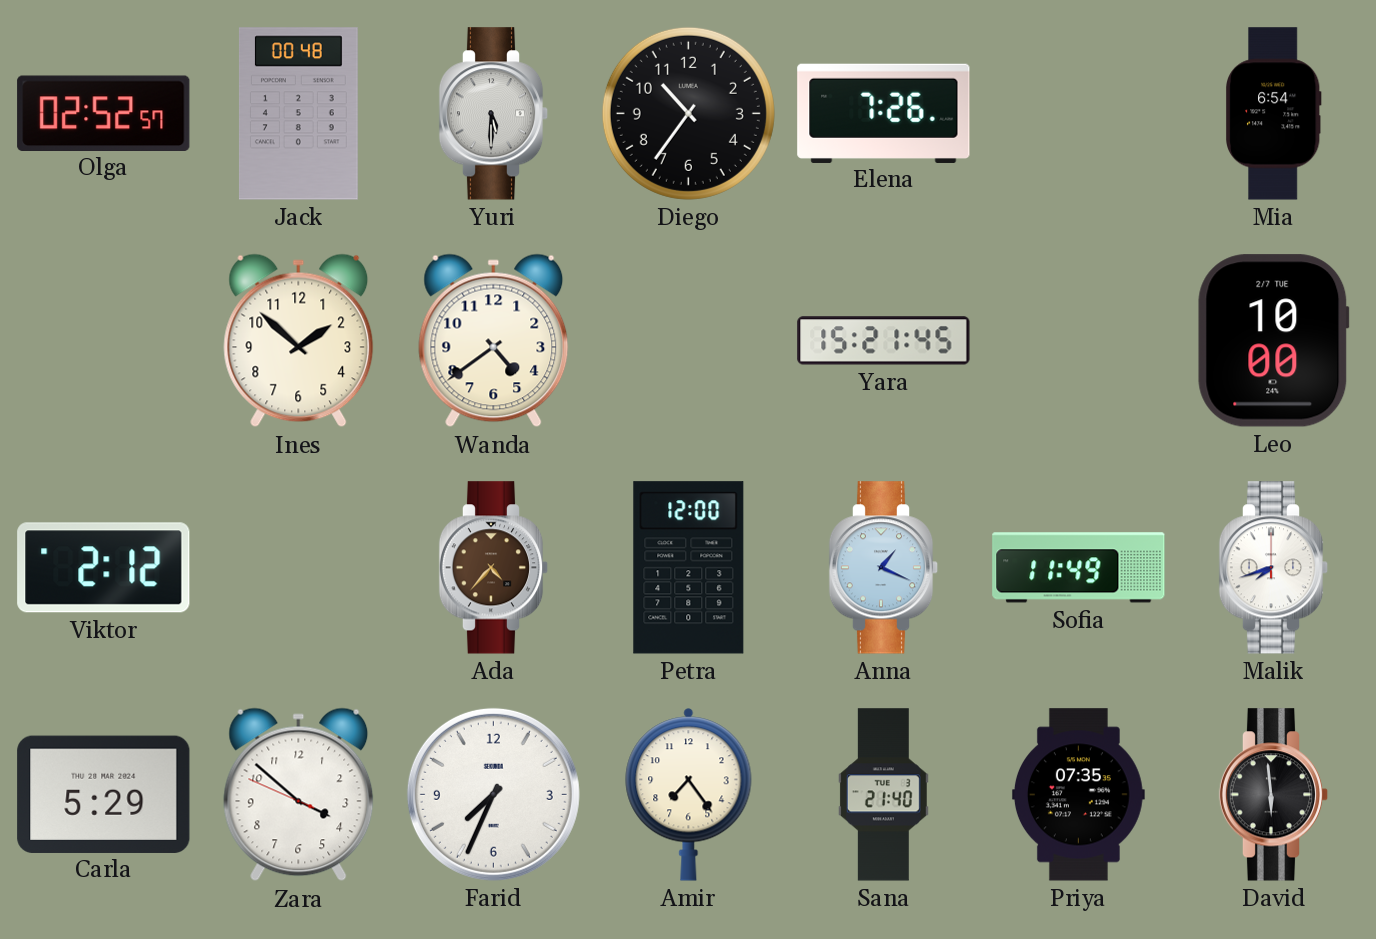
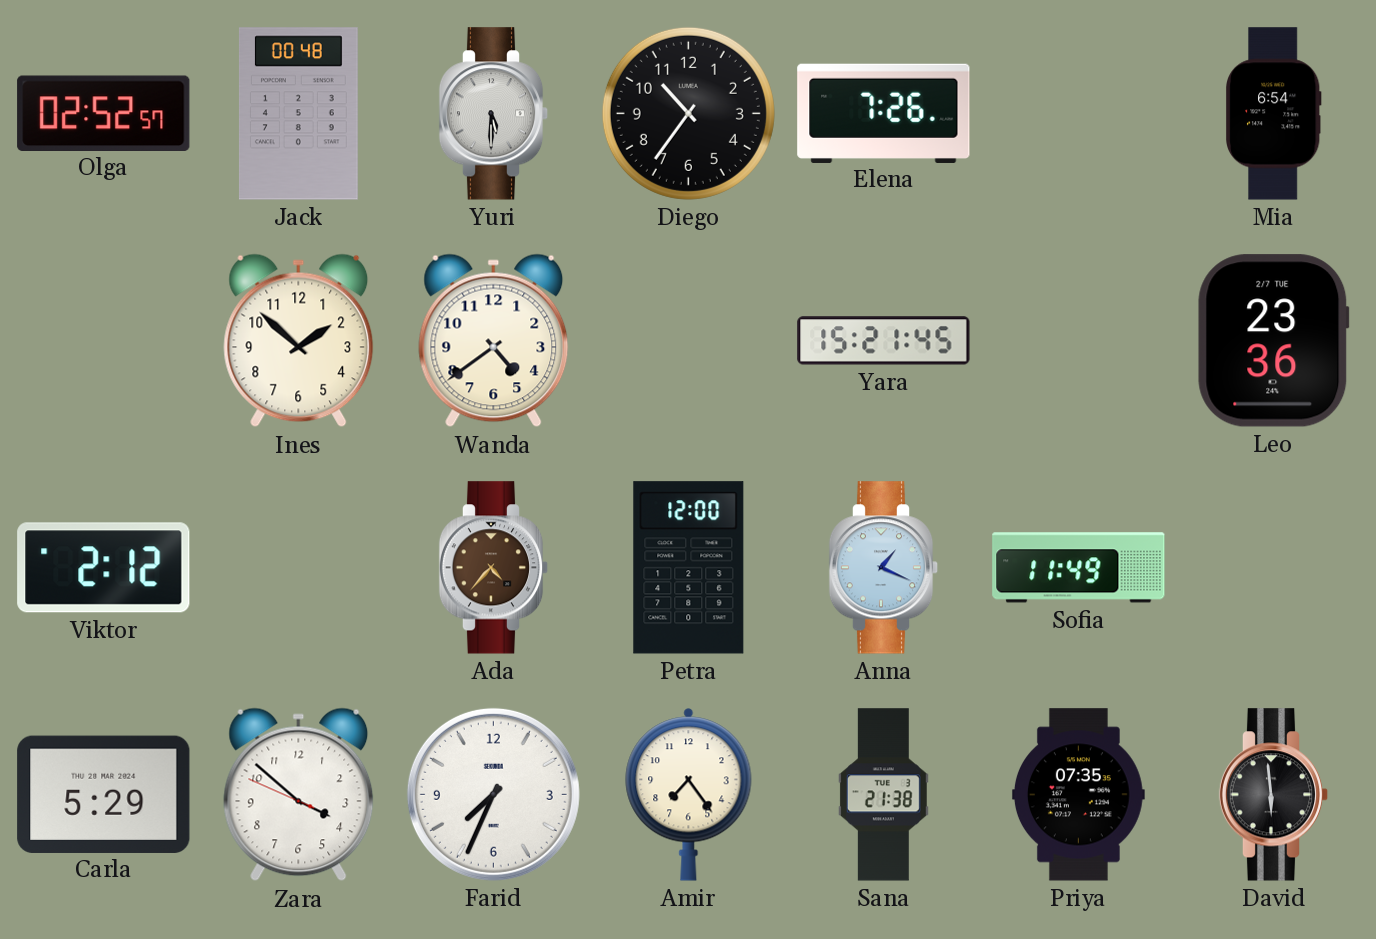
Leo: 10:00 -> 23:36
Malik: 7:42 -> none
Sana: 21:40 -> 21:38
